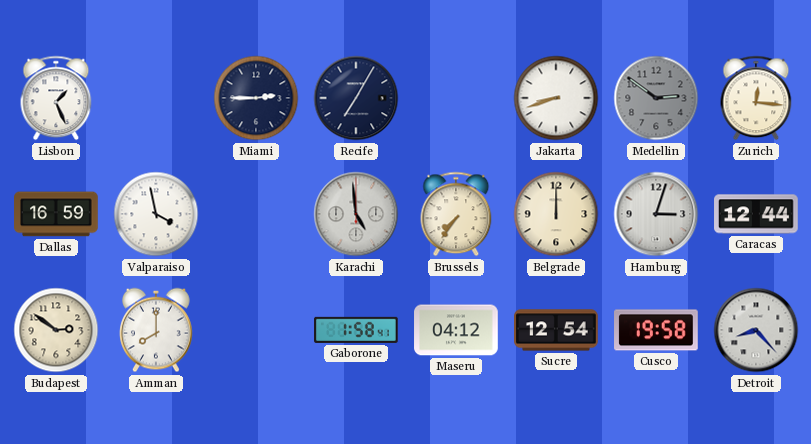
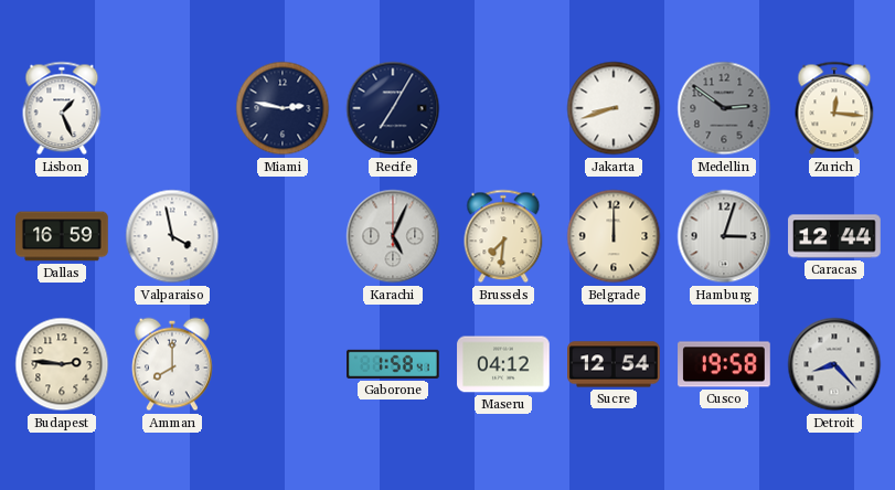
Miami: 2:45 -> 2:47
Karachi: 4:59 -> 5:04
Brussels: 7:36 -> 7:31
Budapest: 2:51 -> 2:46
